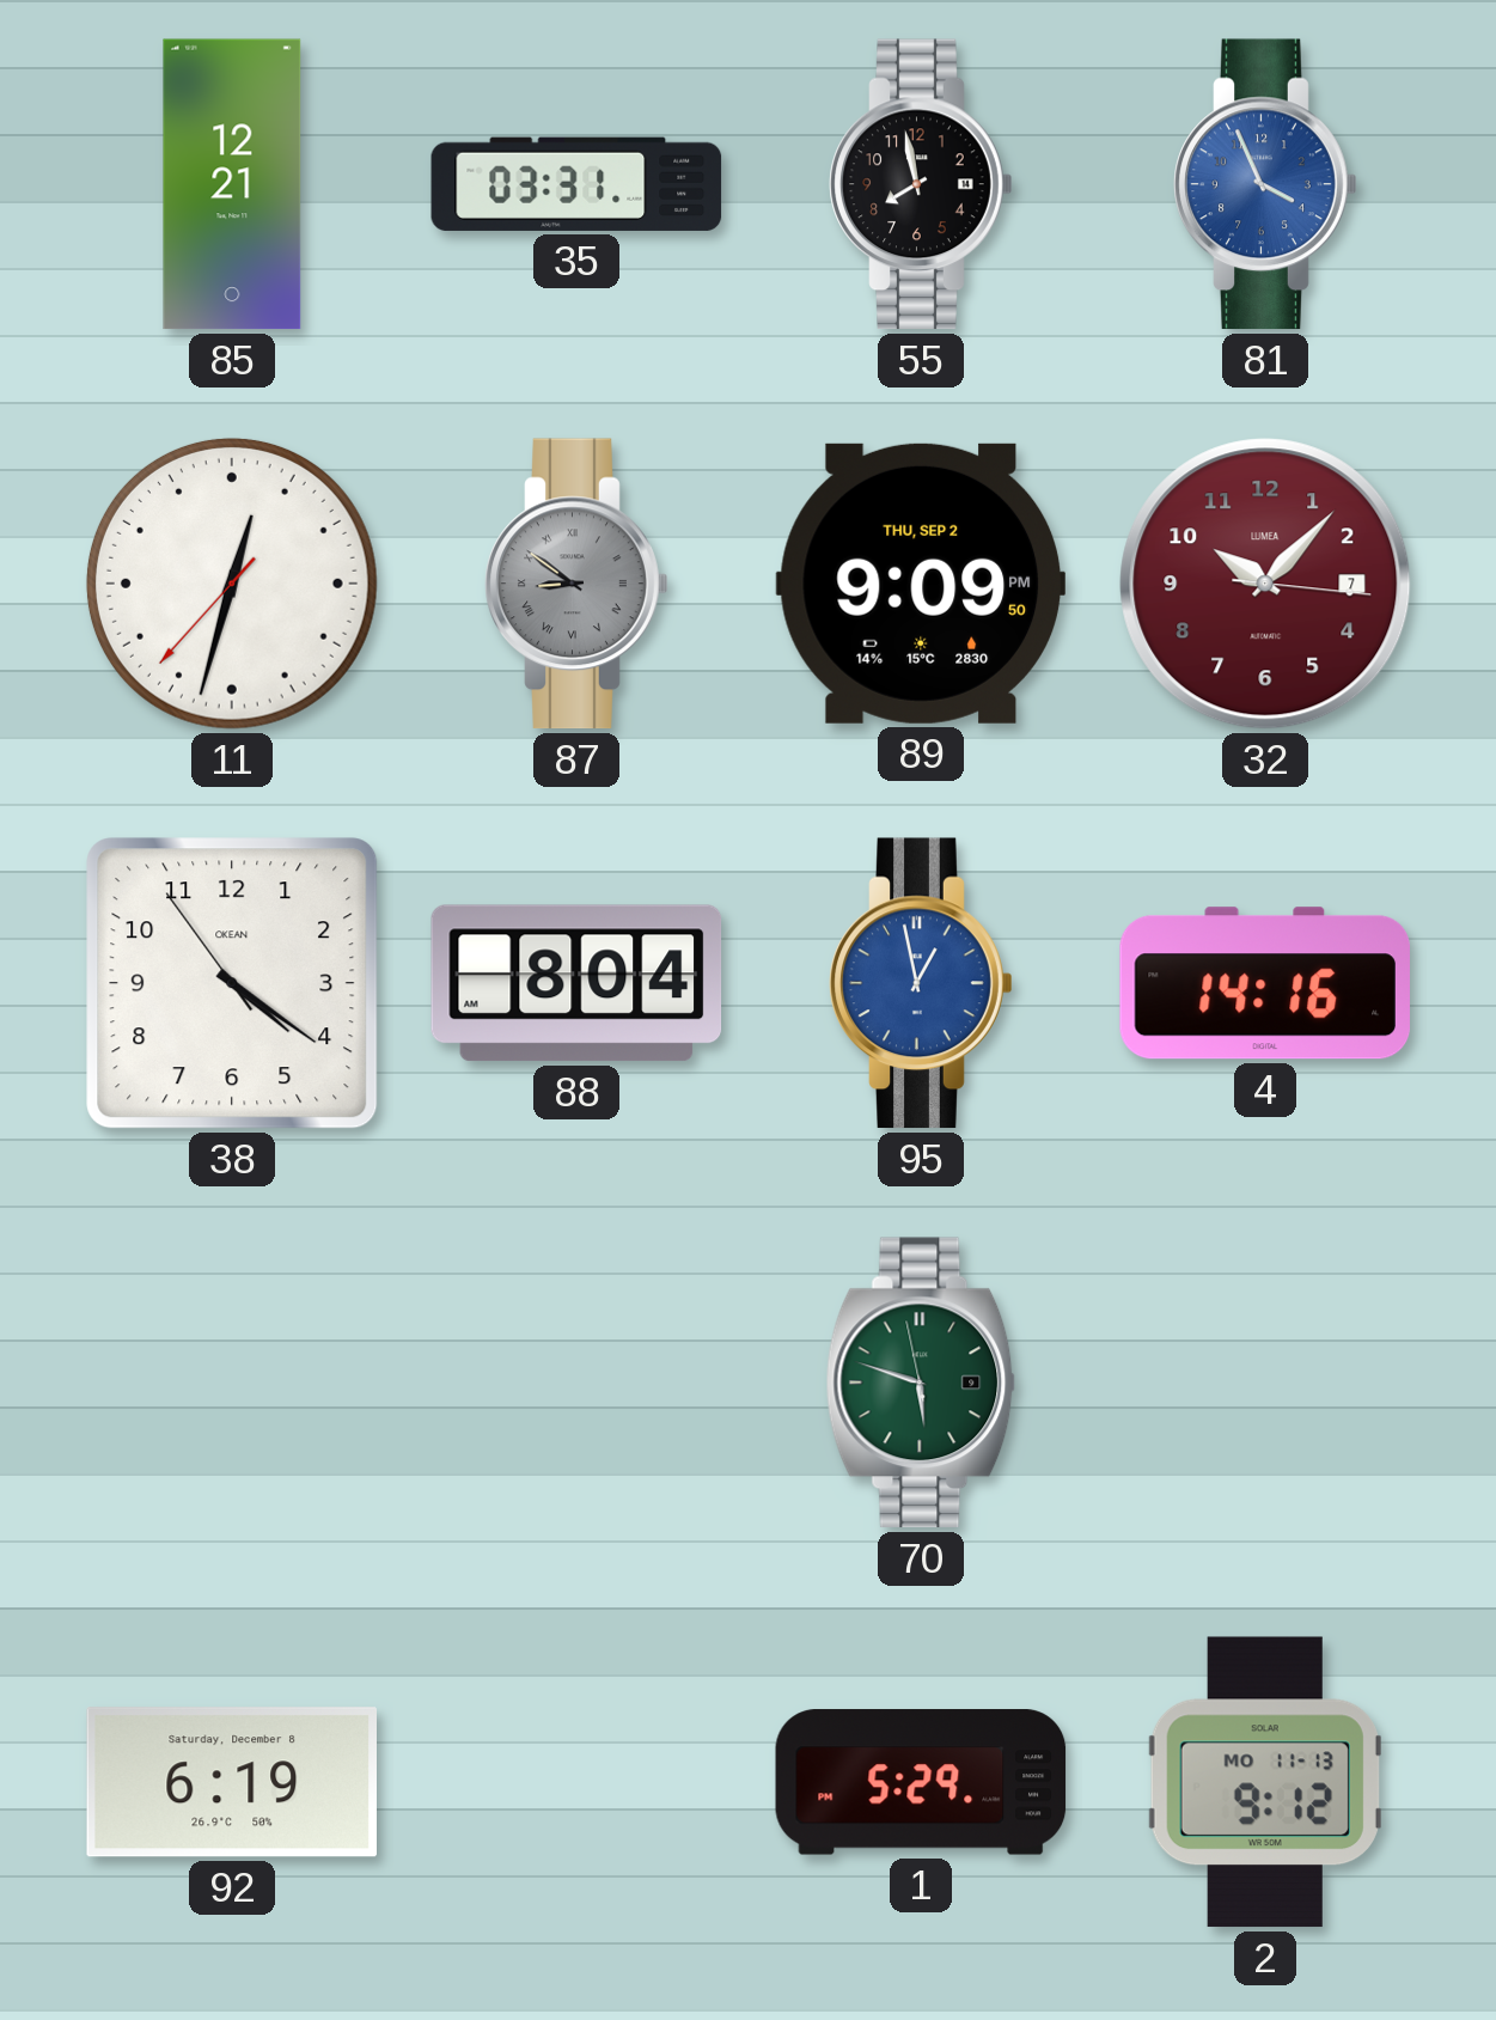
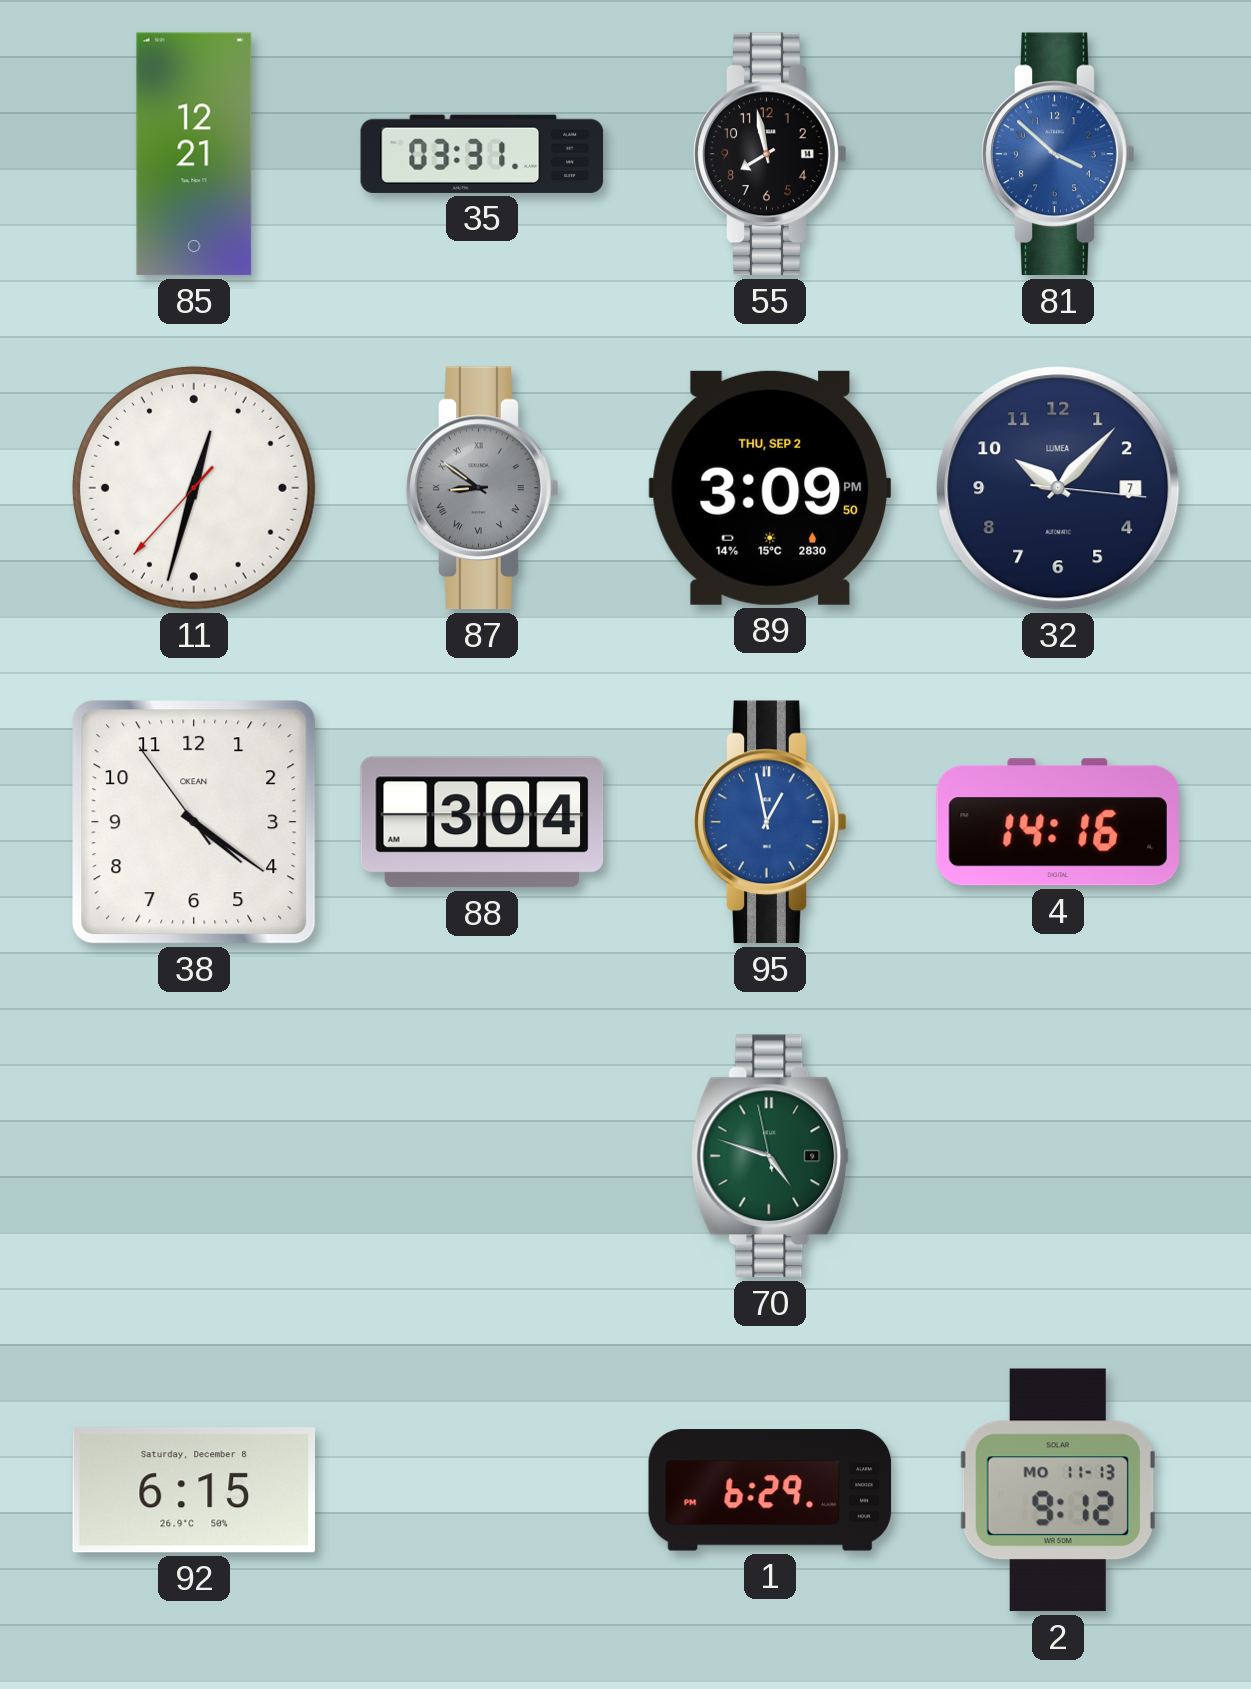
81: 3:56 -> 3:52
89: 9:09 -> 3:09
32 dial: burgundy -> navy
88: 8:04 -> 3:04
70: 5:47 -> 4:47
92: 6:19 -> 6:15
1: 5:29 -> 6:29
